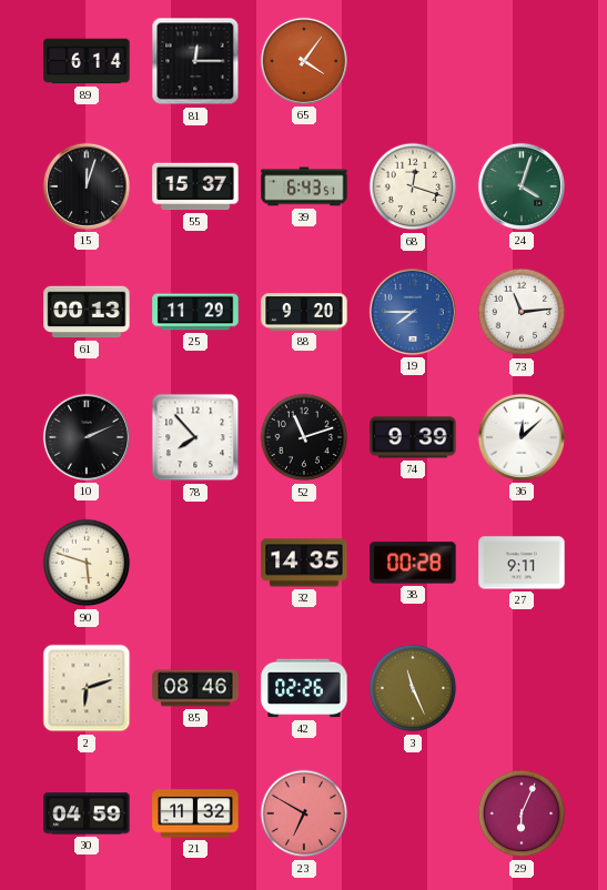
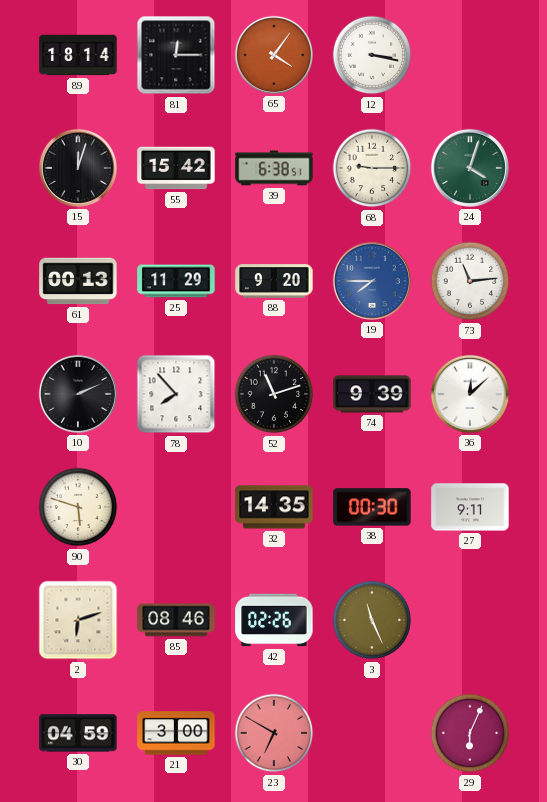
89: 6:14 -> 18:14
12: none -> 3:17
55: 15:37 -> 15:42
39: 6:43 -> 6:38
68: 12:18 -> 9:15
38: 00:28 -> 00:30
21: 11:32 -> 3:00
